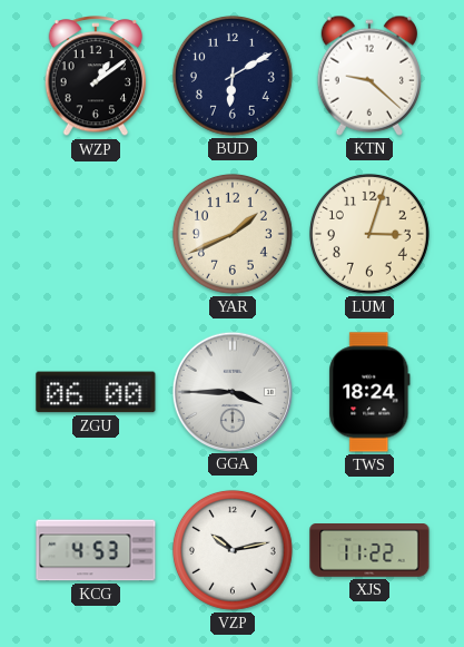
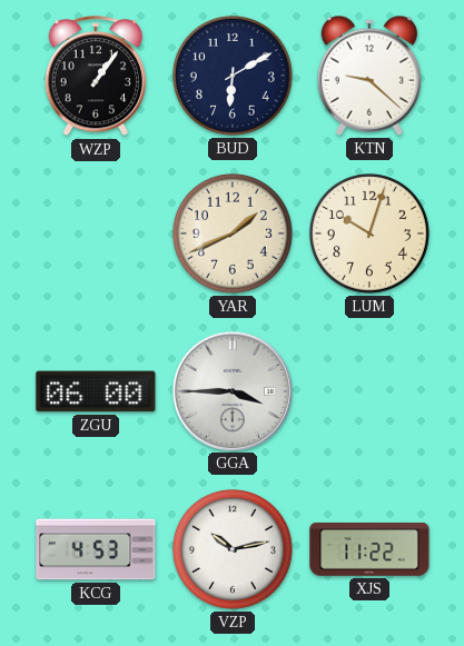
WZP: 1:09 -> 1:06
LUM: 3:03 -> 10:03
TWS: 18:24 -> none
